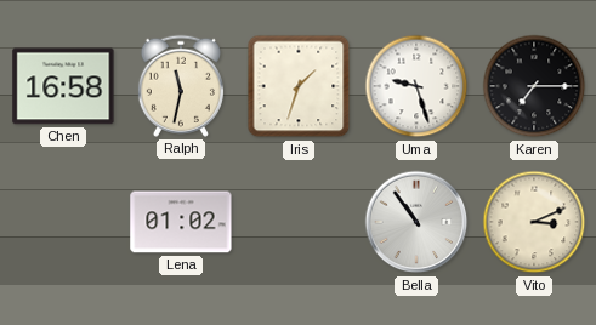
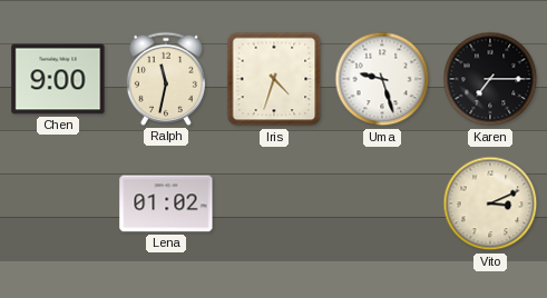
Chen: 16:58 -> 9:00
Iris: 1:33 -> 4:33
Bella: 10:54 -> none
